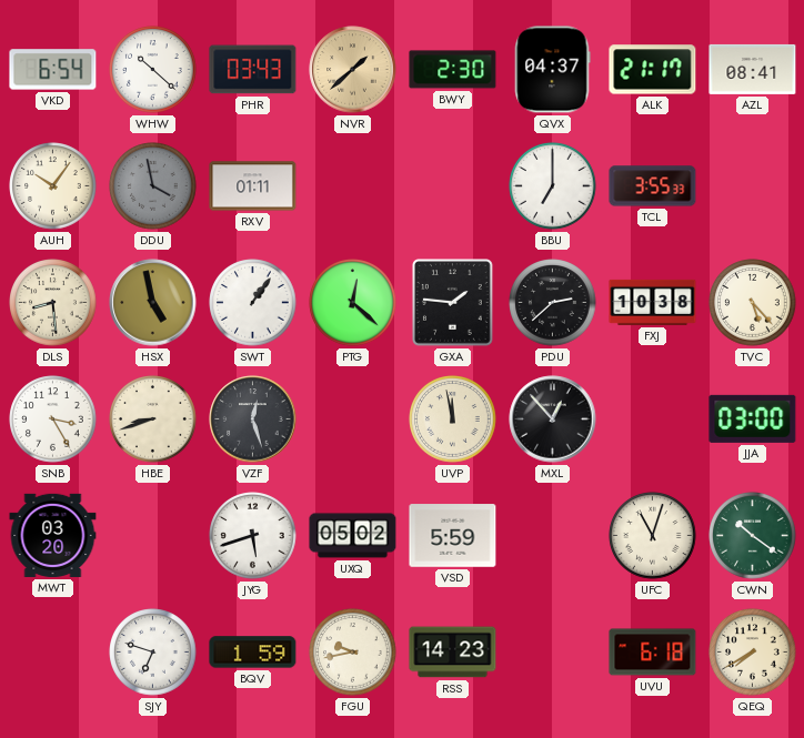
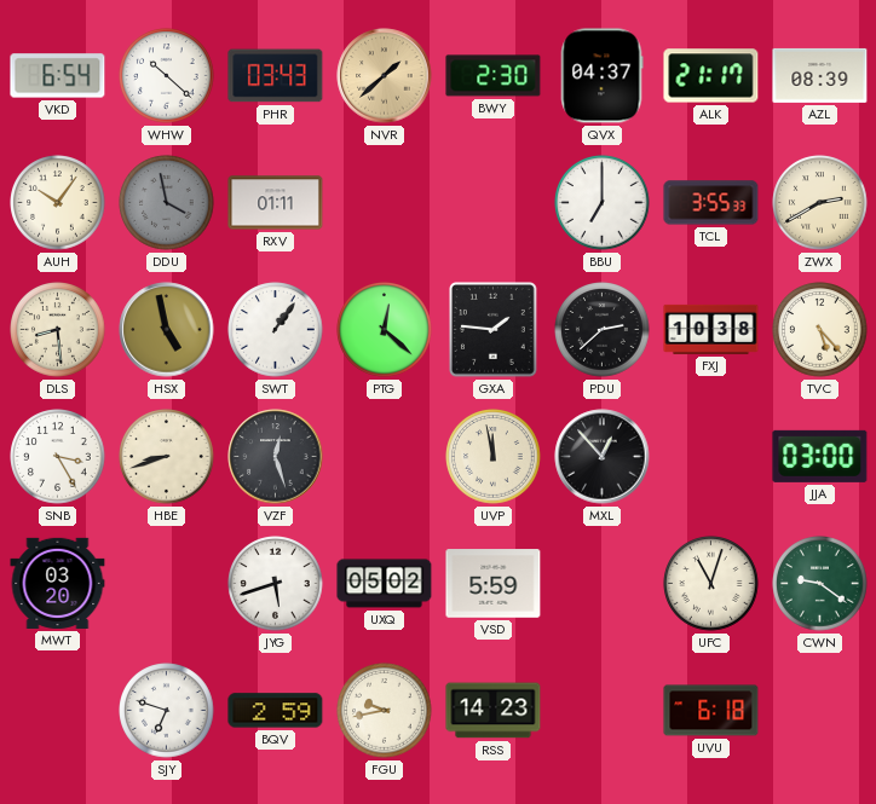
AZL: 08:41 -> 08:39
ZWX: none -> 2:40
CWN: 10:21 -> 9:21
BQV: 1:59 -> 2:59
QEQ: 7:40 -> none
